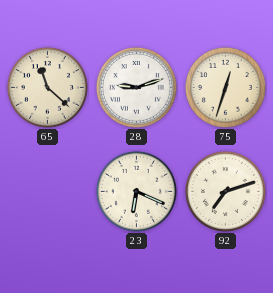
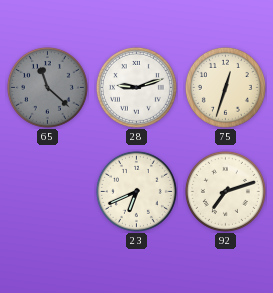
65 dial: cream -> grey
23: 6:19 -> 6:41
